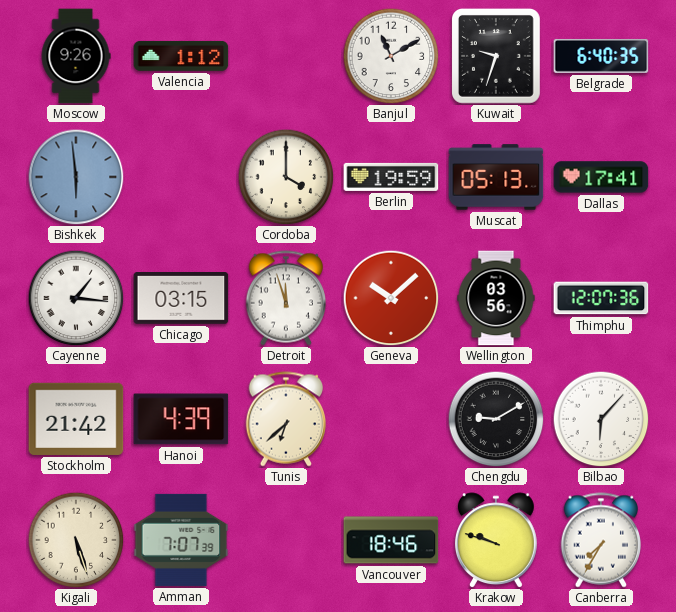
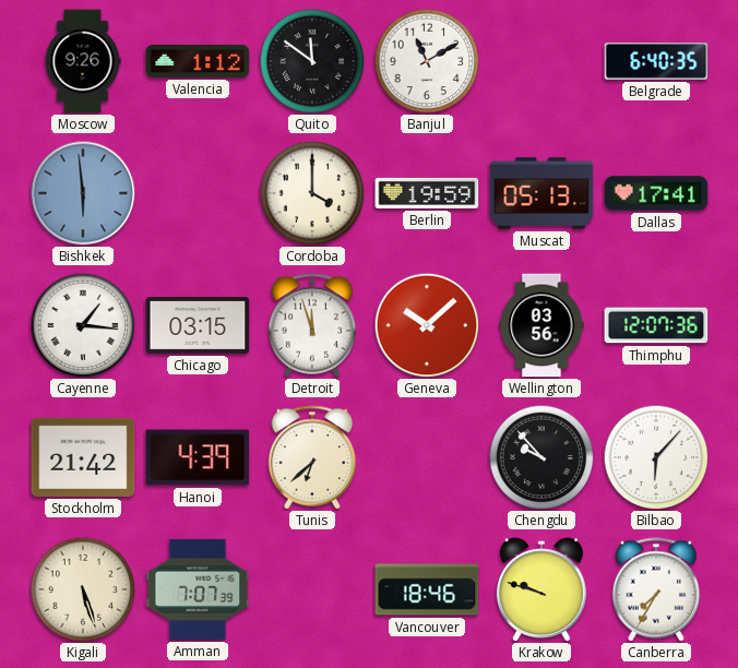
Quito: none -> 11:51
Kuwait: 9:33 -> none
Chengdu: 9:10 -> 9:53
